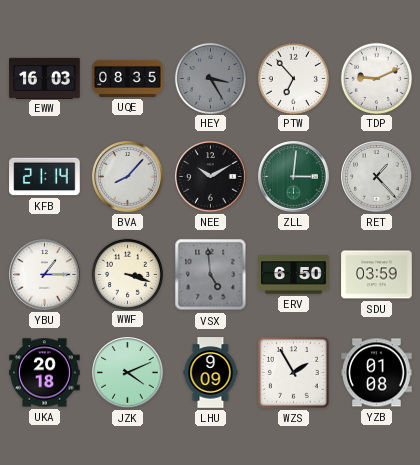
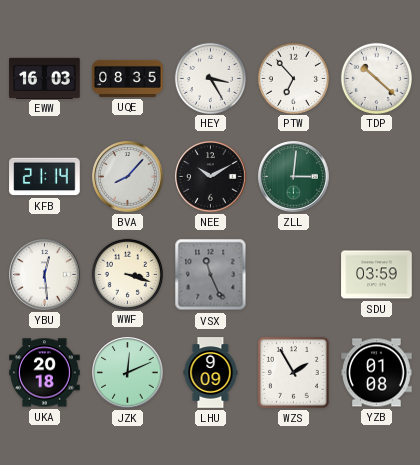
HEY dial: grey -> white
TDP: 9:11 -> 10:22
RET: 1:23 -> none
YBU: 1:15 -> 12:29
VSX: 4:59 -> 11:26
ERV: 6:50 -> none
JZK: 4:11 -> 12:11
